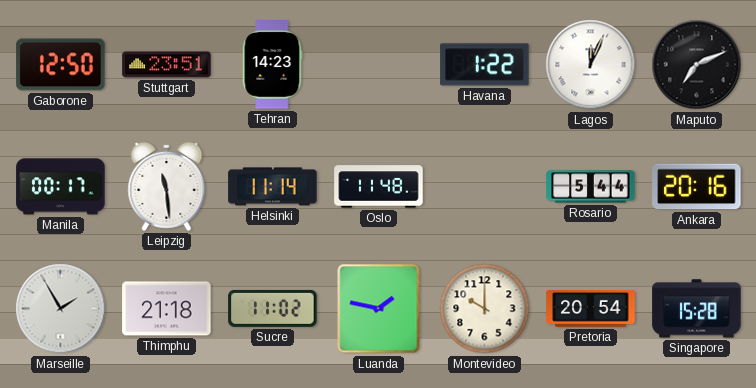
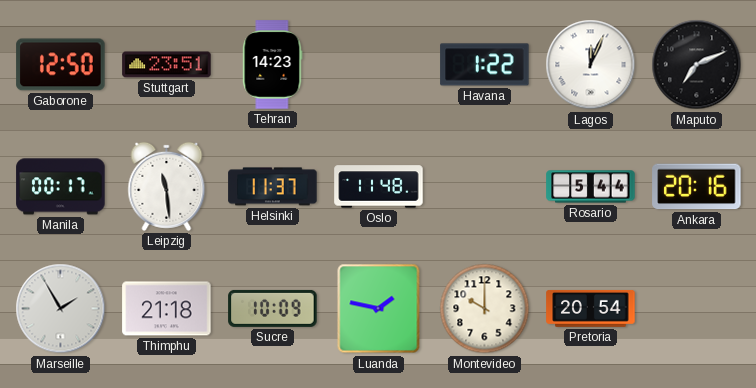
Helsinki: 11:14 -> 11:37
Sucre: 11:02 -> 10:09
Singapore: 15:28 -> none
